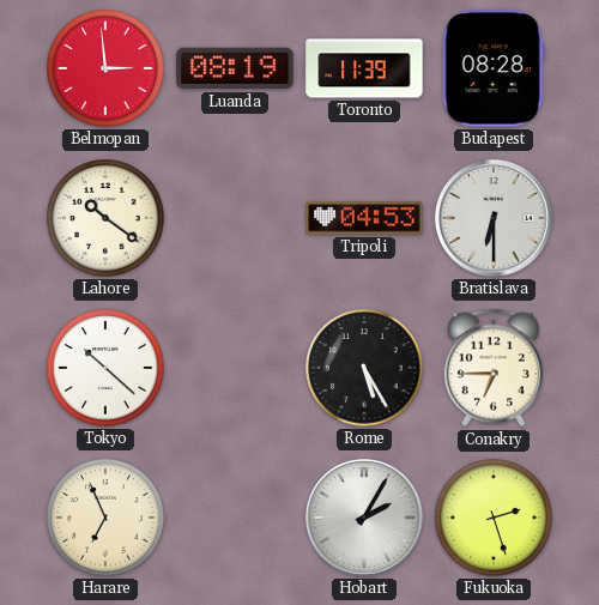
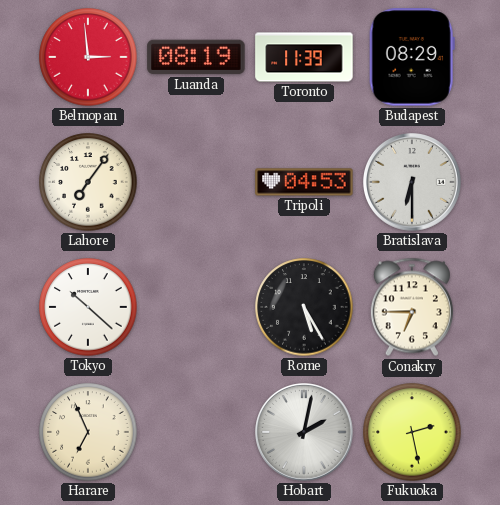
Budapest: 08:28 -> 08:29
Lahore: 10:21 -> 7:06
Hobart: 2:05 -> 2:02
Fukuoka: 2:27 -> 2:28
